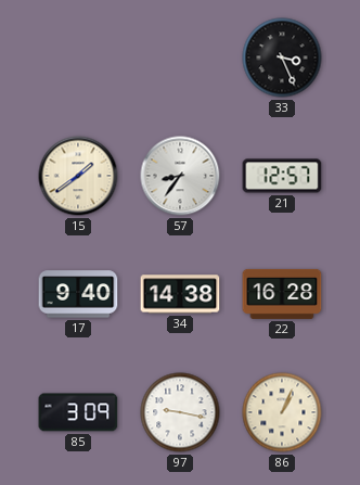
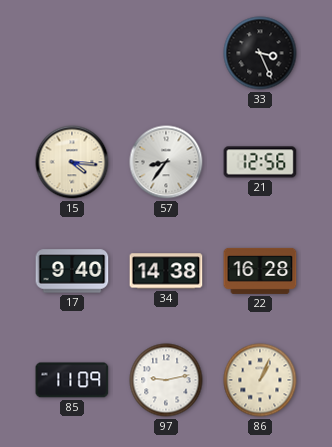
15: 1:39 -> 4:16
21: 12:57 -> 12:56
85: 3:09 -> 11:09
97: 9:17 -> 9:13
